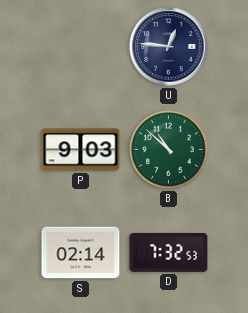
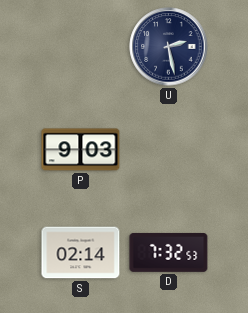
U: 12:46 -> 2:28
B: 10:52 -> none
